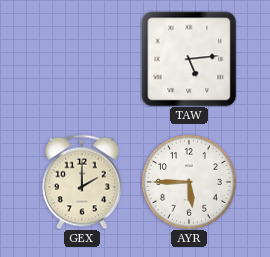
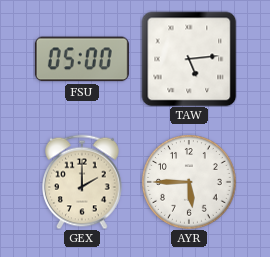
FSU: none -> 05:00
